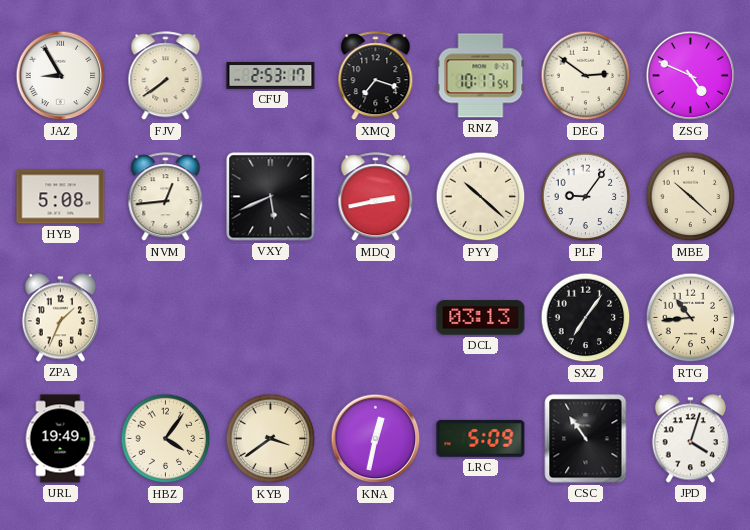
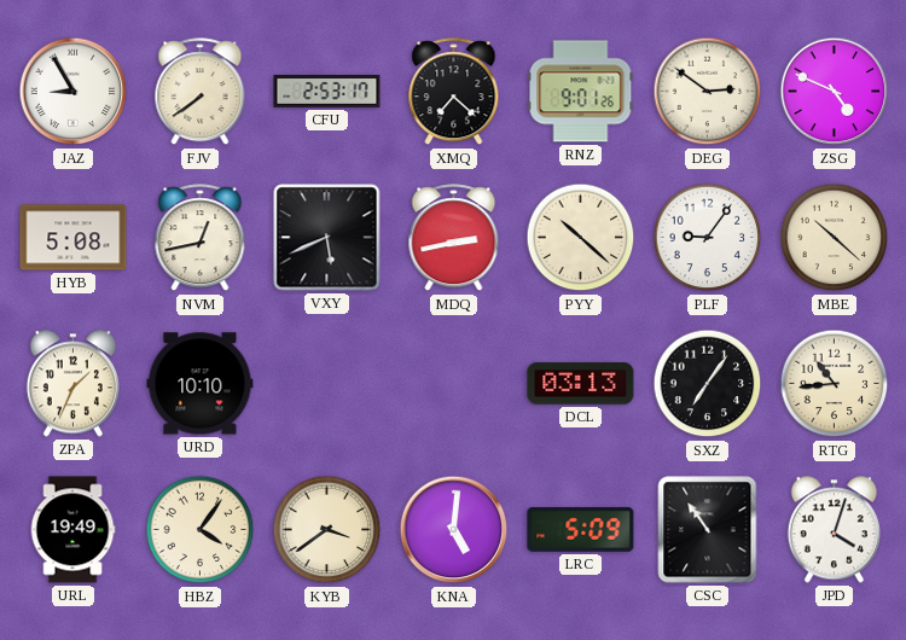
XMQ: 7:18 -> 7:22
RNZ: 10:17 -> 9:01
NVM: 12:44 -> 12:43
URD: none -> 10:10
KNA: 12:32 -> 5:01
